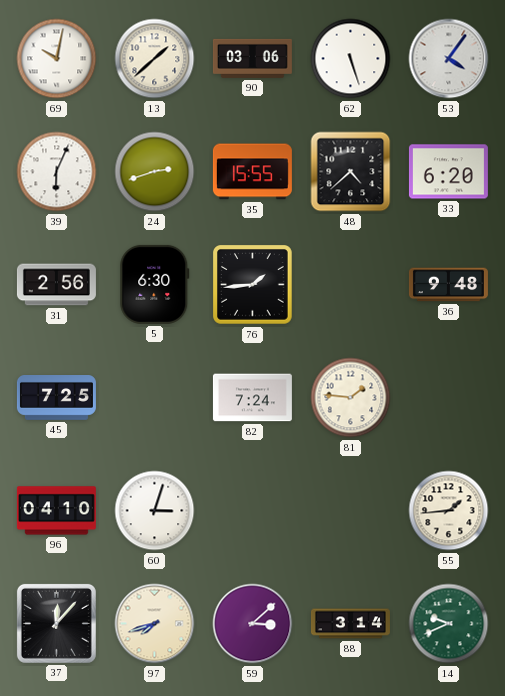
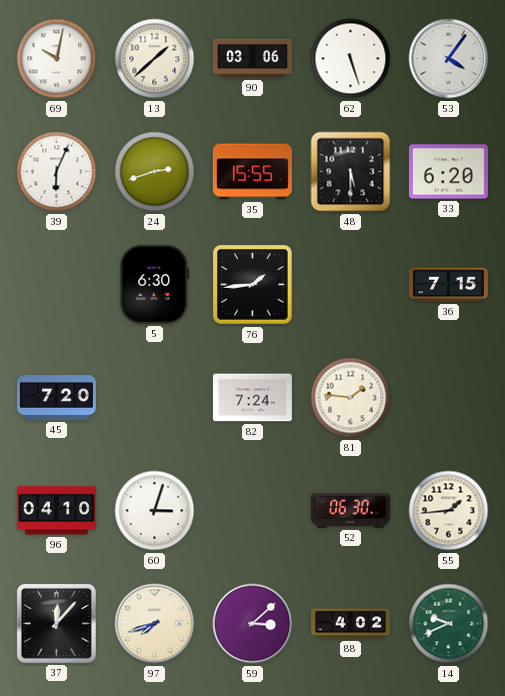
48: 4:38 -> 5:30
31: 2:56 -> none
36: 9:48 -> 7:15
45: 7:25 -> 7:20
52: none -> 06:30
88: 3:14 -> 4:02
